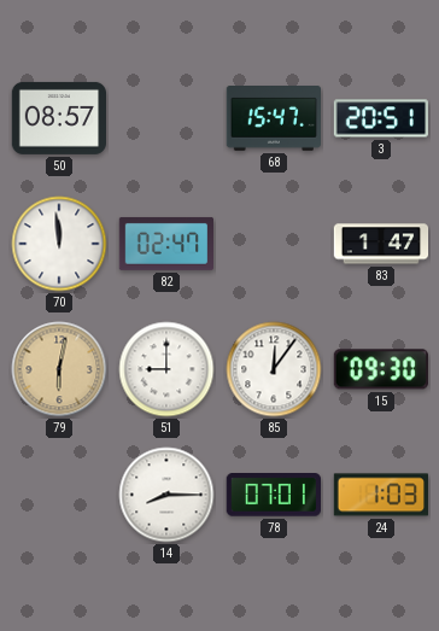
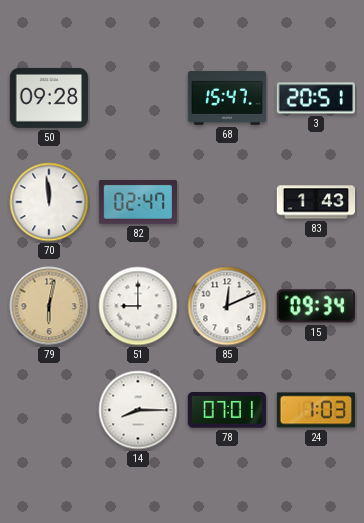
50: 08:57 -> 09:28
83: 1:47 -> 1:43
85: 12:06 -> 12:11
15: 09:30 -> 09:34
